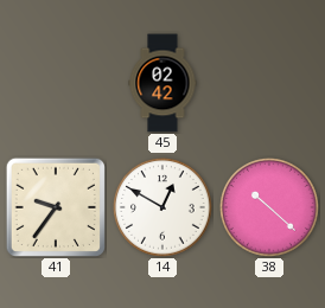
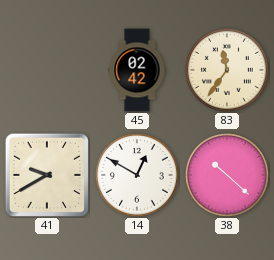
83: none -> 11:36
41: 9:36 -> 9:40
